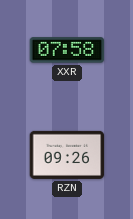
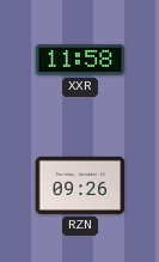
XXR: 07:58 -> 11:58
